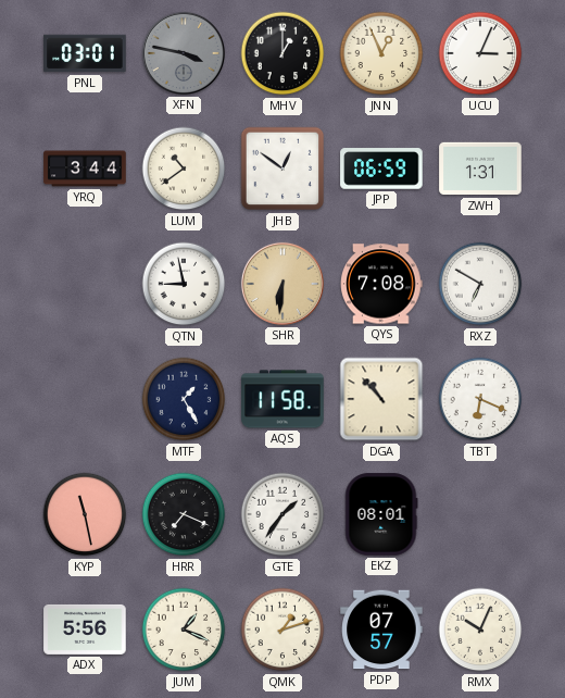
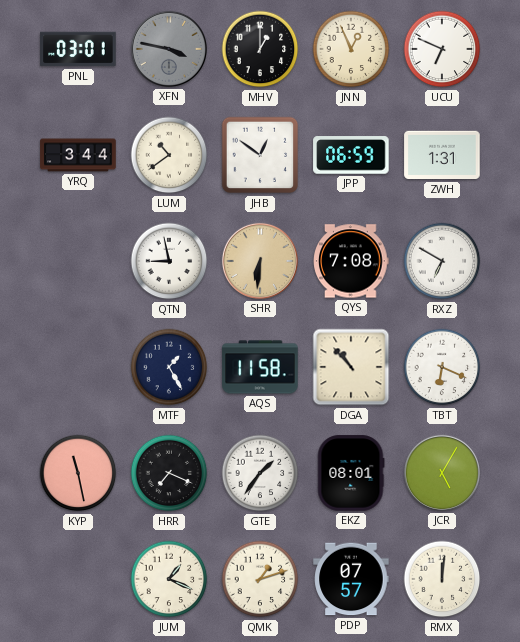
UCU: 3:04 -> 6:49
JCR: none -> 5:05
ADX: 5:56 -> none
RMX: 10:04 -> 12:01
